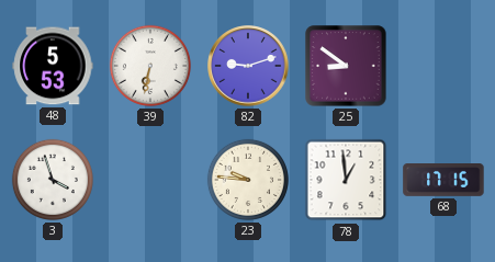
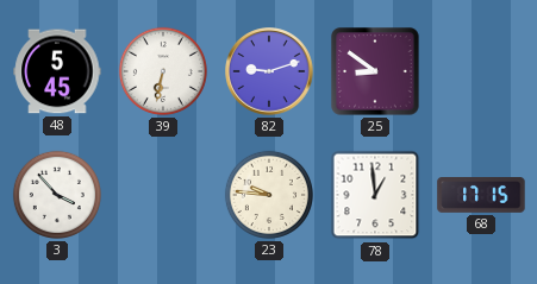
48: 5:53 -> 5:45
3: 3:57 -> 3:53
